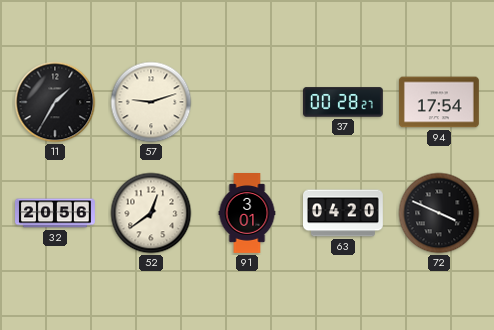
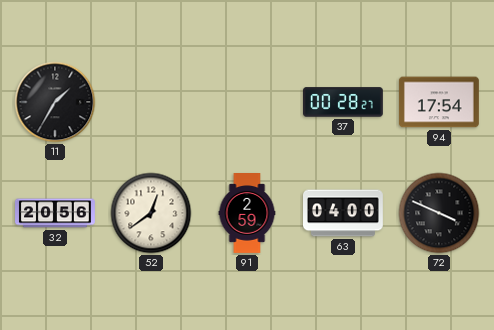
57: 9:12 -> none
91: 3:01 -> 2:59
63: 04:20 -> 04:00
